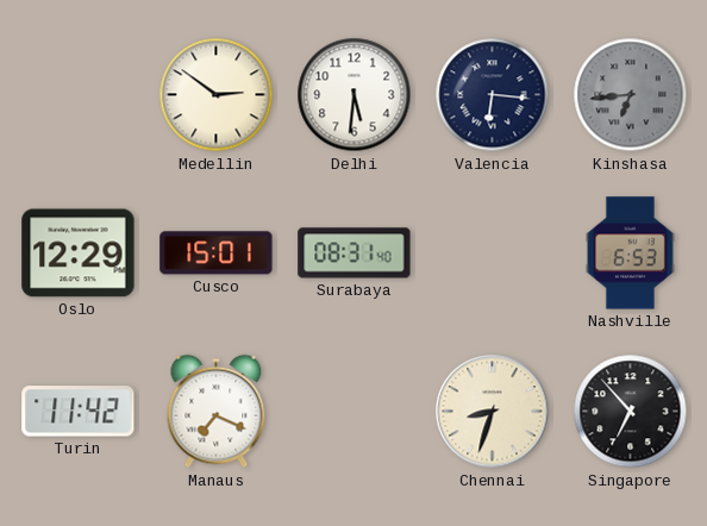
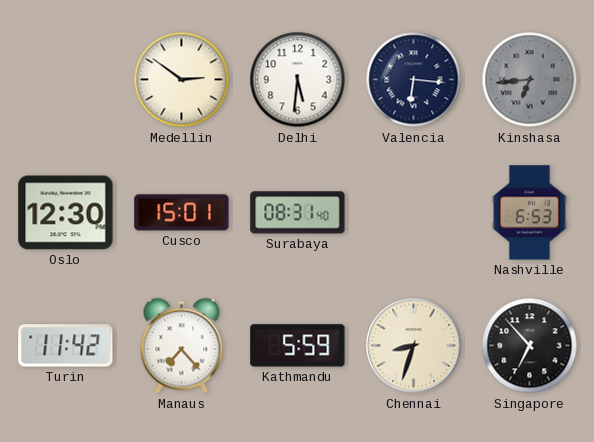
Oslo: 12:29 -> 12:30
Manaus: 7:19 -> 7:23
Kathmandu: none -> 5:59
